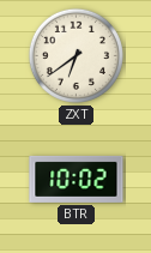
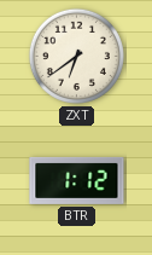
BTR: 10:02 -> 1:12
